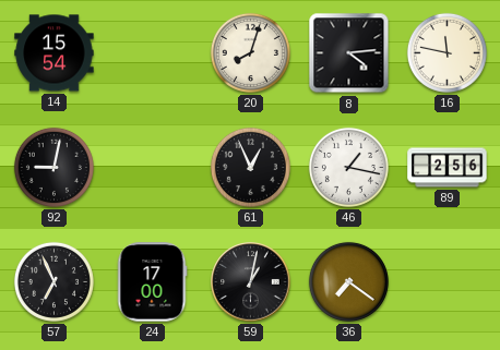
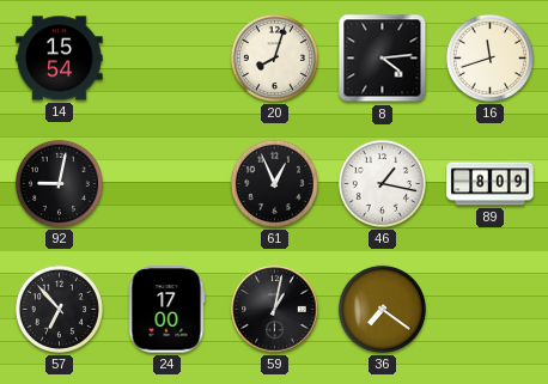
16: 11:47 -> 11:42
89: 2:56 -> 8:09
57: 6:56 -> 6:53
